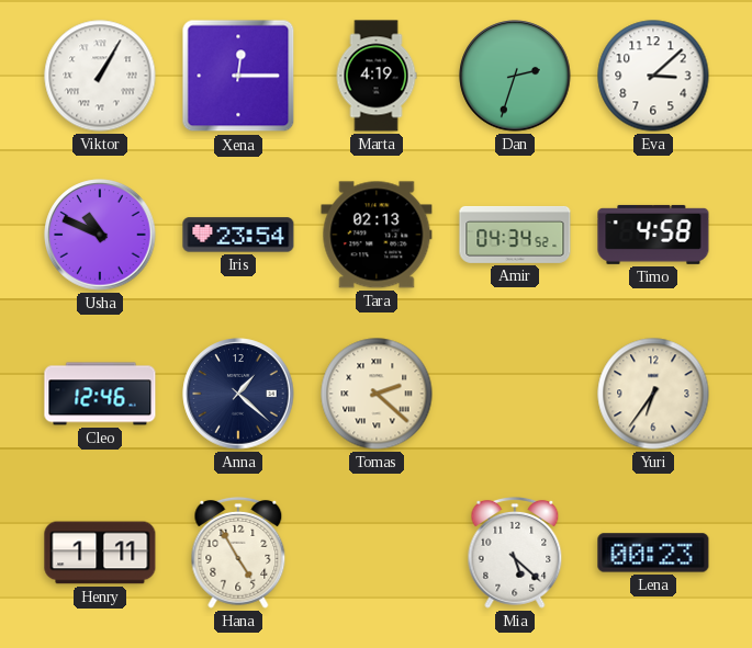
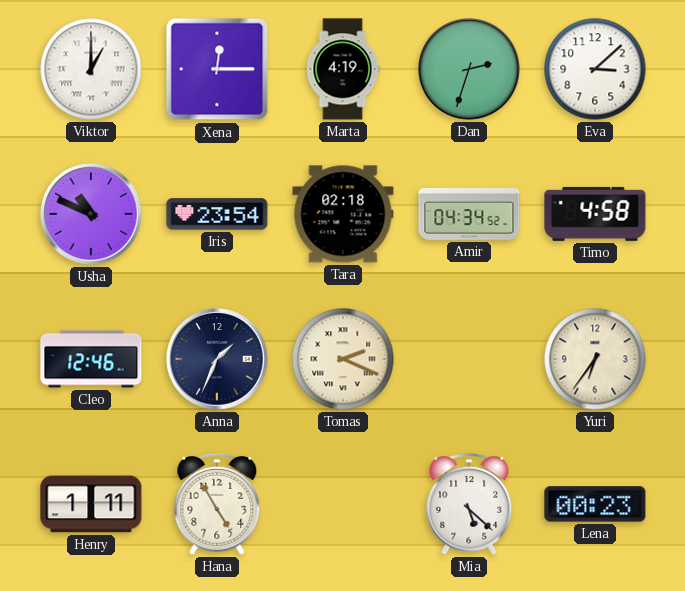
Viktor: 1:05 -> 1:00
Tara: 02:13 -> 02:18
Anna: 1:22 -> 1:34
Tomas: 2:22 -> 2:19
